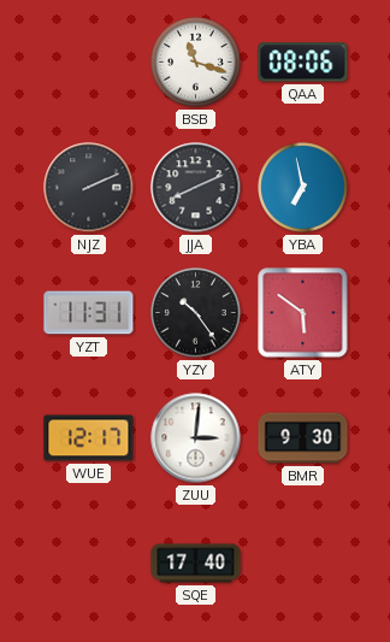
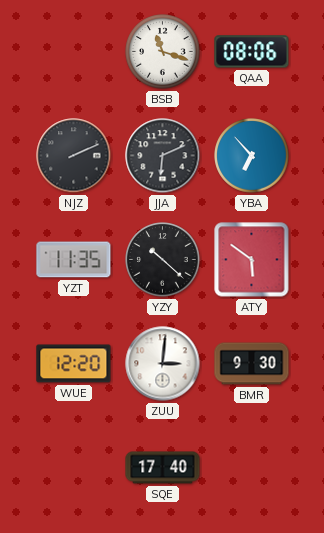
JJA: 8:11 -> 6:11
YBA: 6:58 -> 6:53
YZT: 11:31 -> 11:35
YZY: 10:24 -> 10:22
WUE: 12:17 -> 12:20
